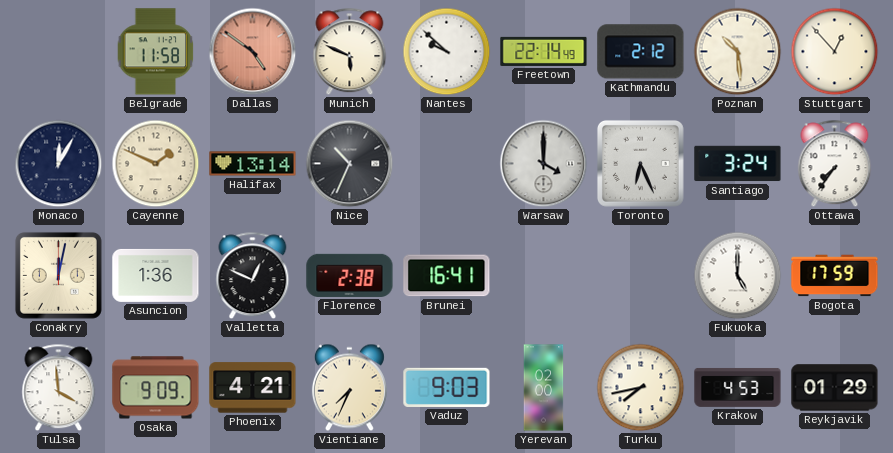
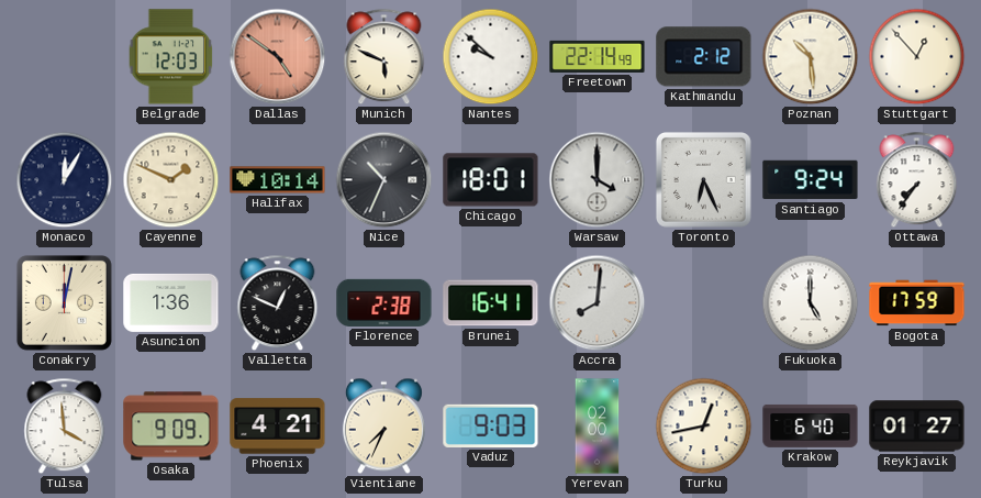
Belgrade: 11:58 -> 12:03
Halifax: 13:14 -> 10:14
Chicago: none -> 18:01
Santiago: 3:24 -> 9:24
Accra: none -> 8:01
Turku: 7:43 -> 12:43
Krakow: 4:53 -> 6:40
Reykjavik: 01:29 -> 01:27
